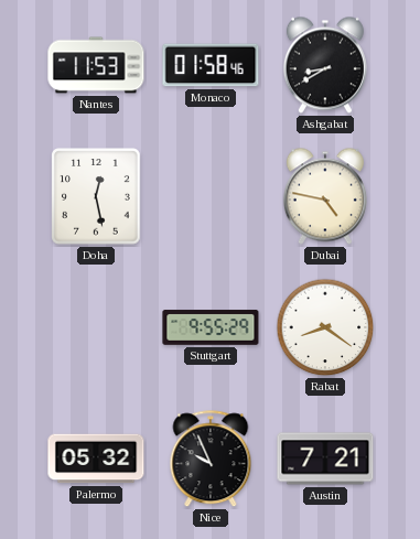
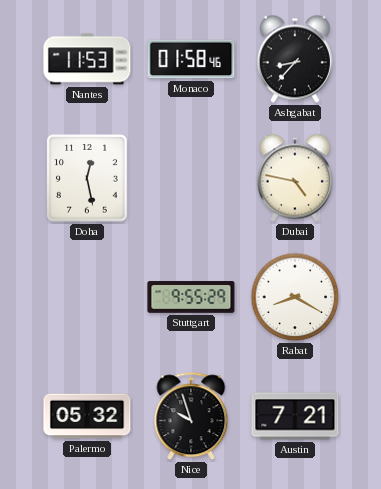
Ashgabat: 8:40 -> 8:37
Rabat: 8:21 -> 8:20
Nice: 9:56 -> 9:57
